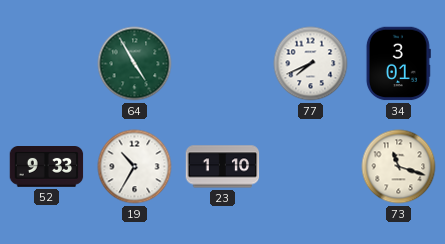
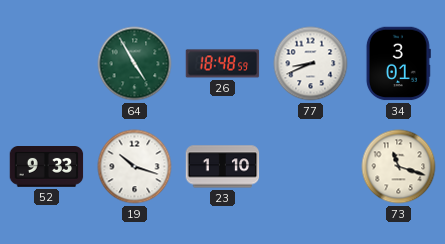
26: none -> 18:48
77: 7:41 -> 8:41
19: 10:35 -> 10:18
